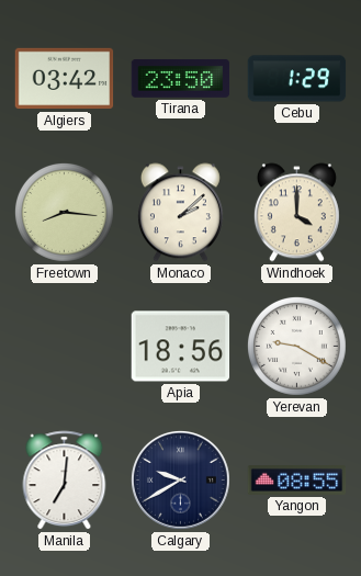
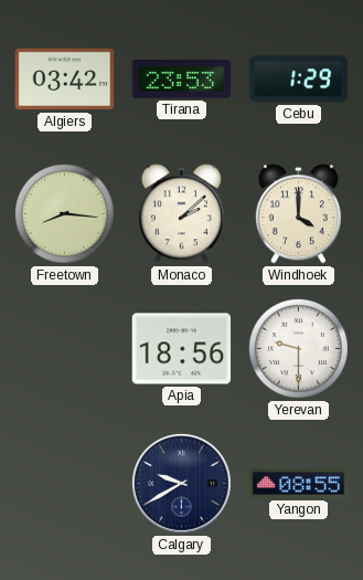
Tirana: 23:50 -> 23:53
Yerevan: 9:20 -> 9:30
Manila: 7:01 -> none
